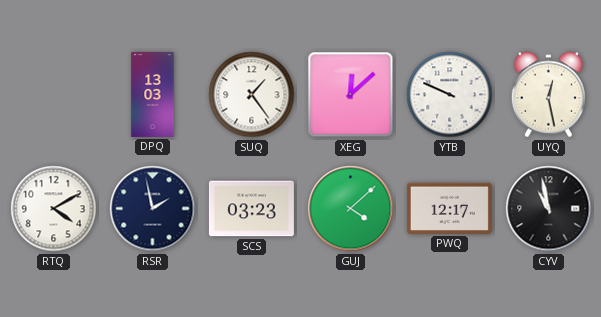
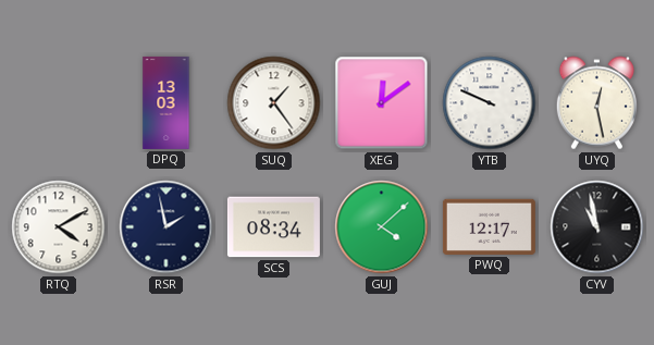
XEG: 12:08 -> 12:09
SCS: 03:23 -> 08:34
